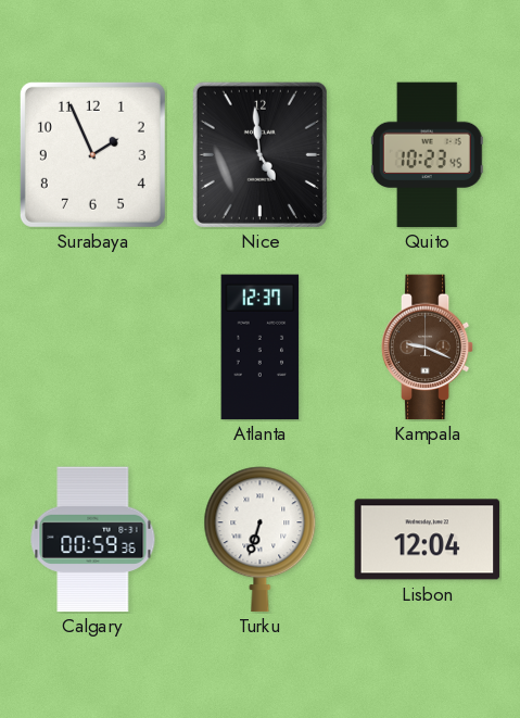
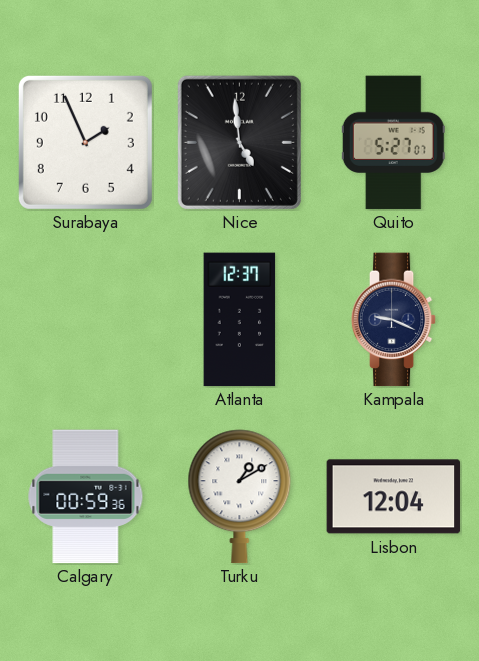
Quito: 10:23 -> 5:27
Kampala dial: brown -> navy
Turku: 6:33 -> 1:10
